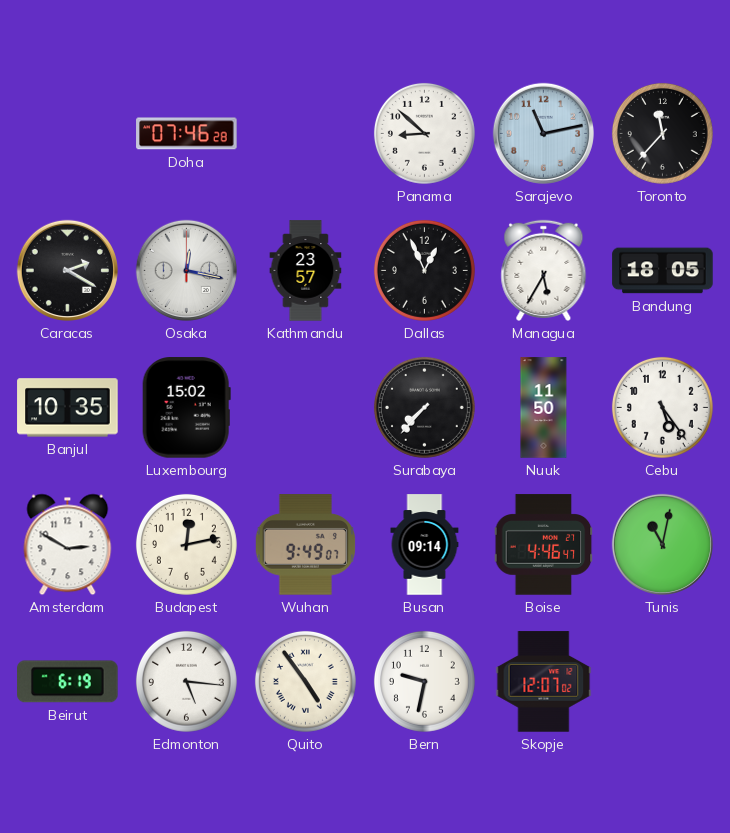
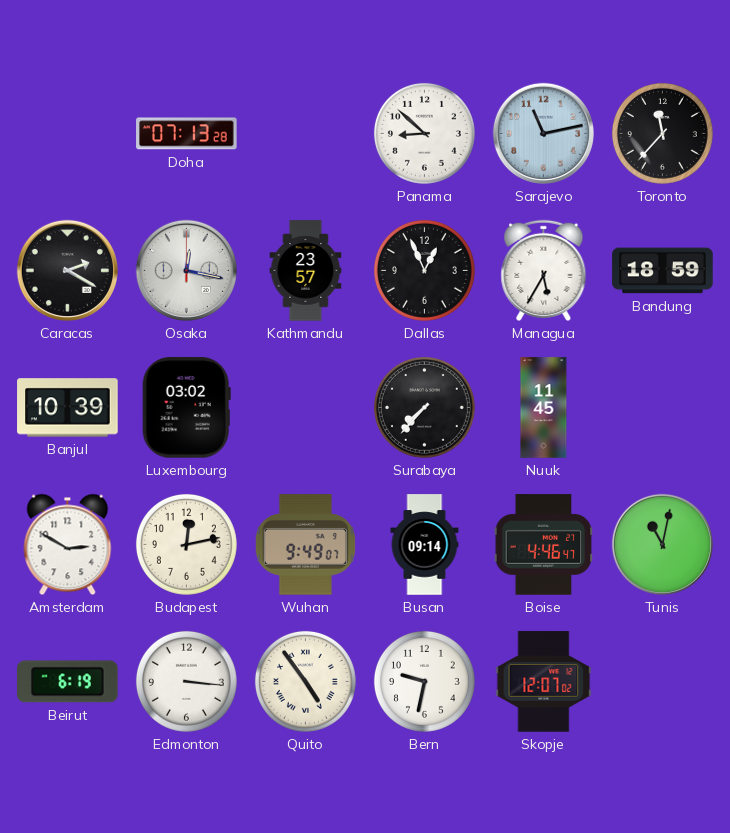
Doha: 07:46 -> 07:13
Bandung: 18:05 -> 18:59
Banjul: 10:35 -> 10:39
Luxembourg: 15:02 -> 03:02
Nuuk: 11:50 -> 11:45
Cebu: 5:24 -> none
Edmonton: 5:16 -> 3:16
